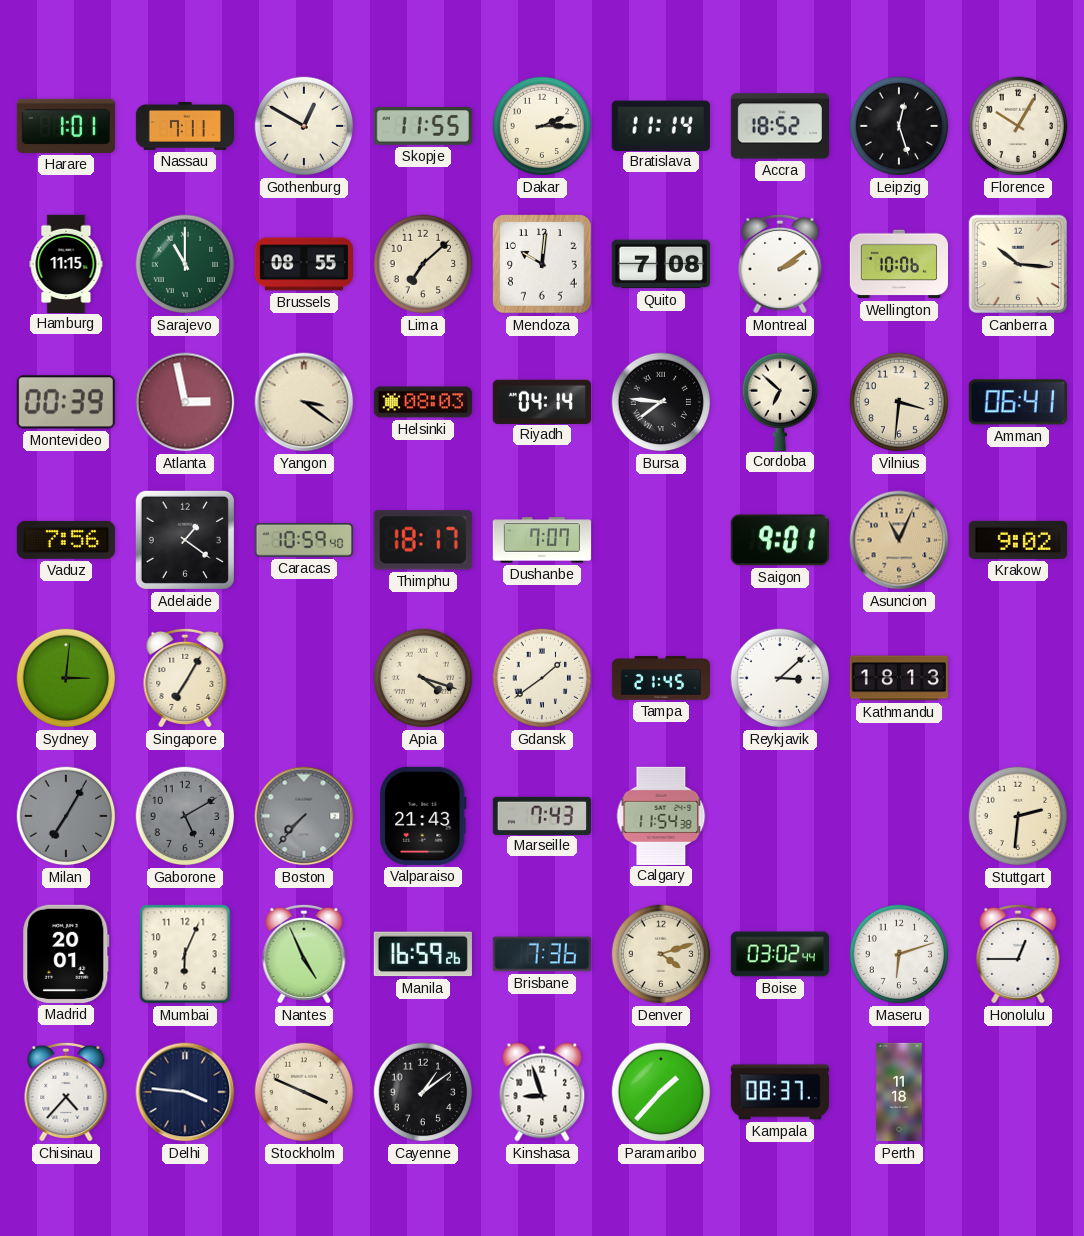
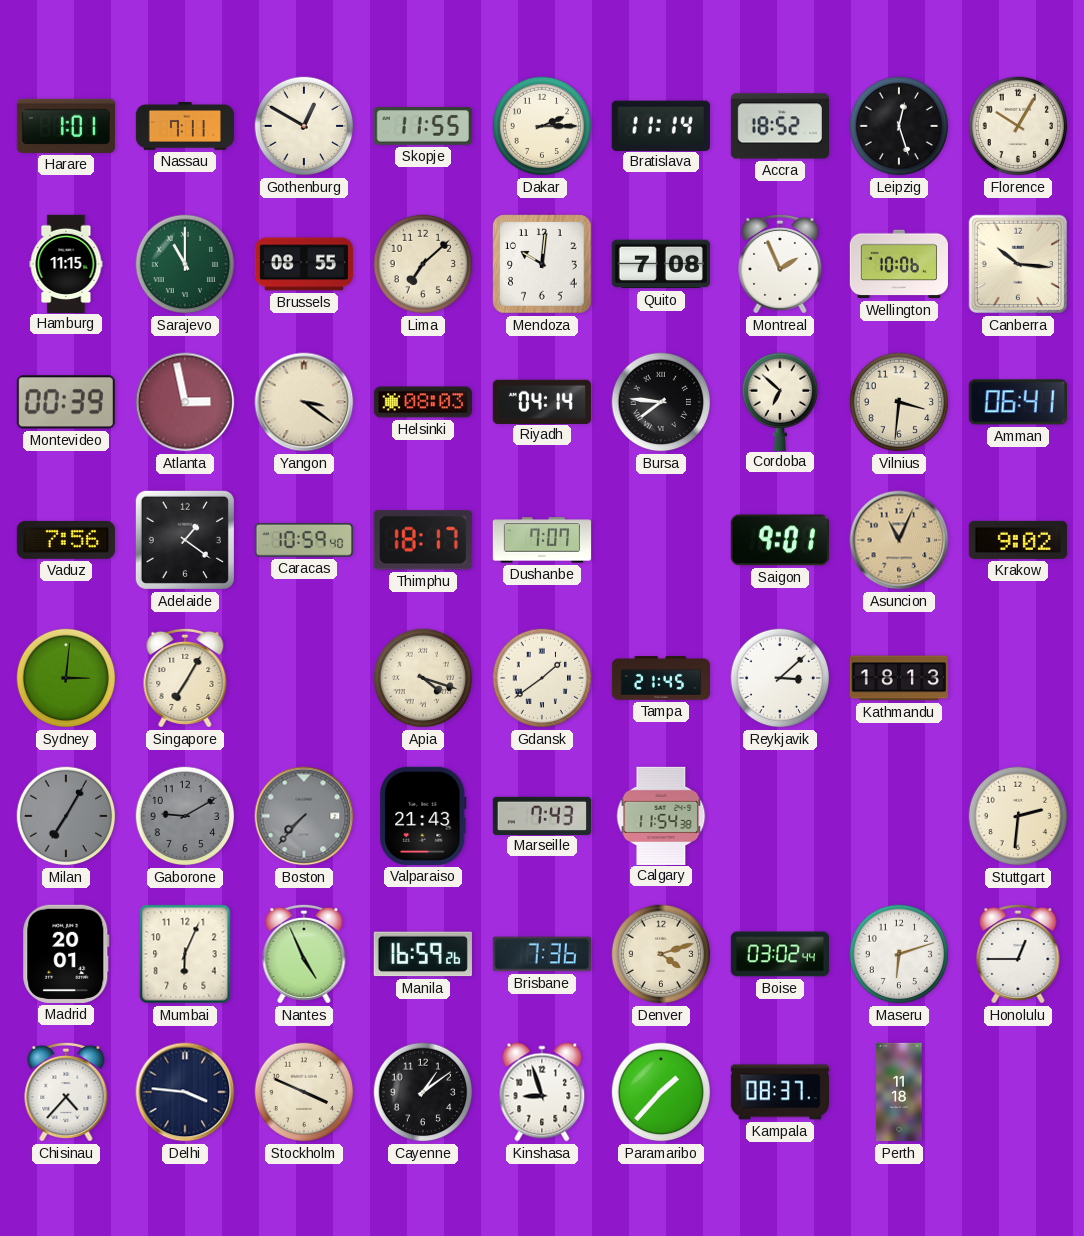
Montreal: 2:09 -> 1:56
Gaborone: 5:10 -> 9:10
